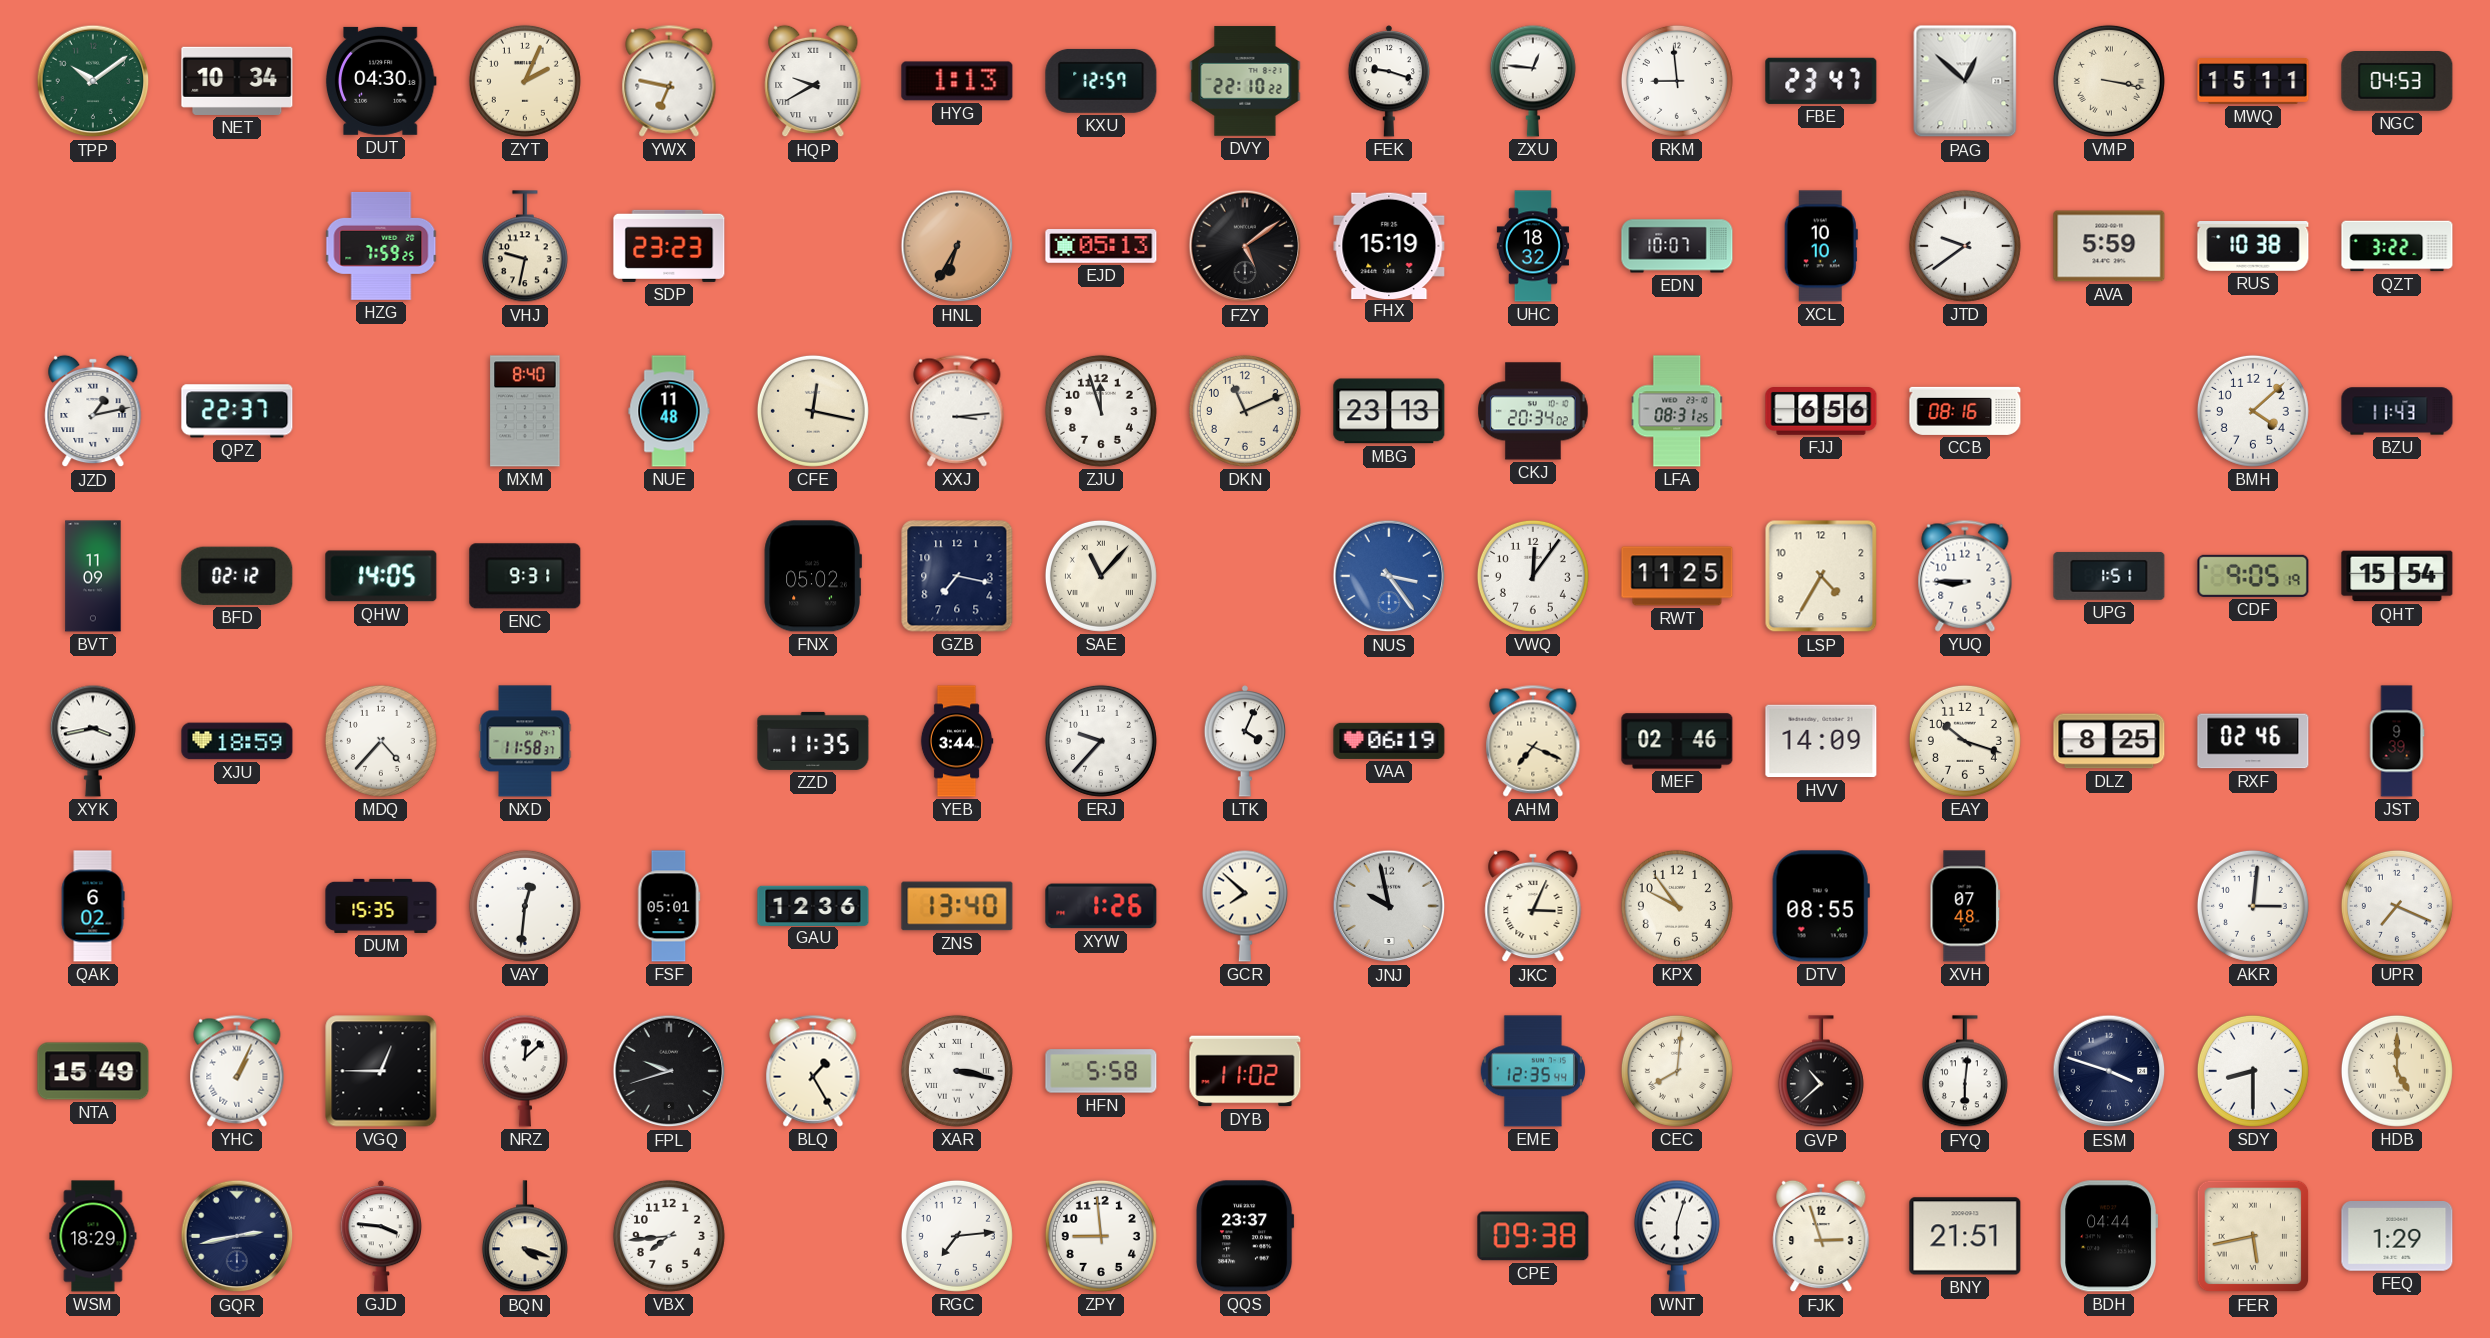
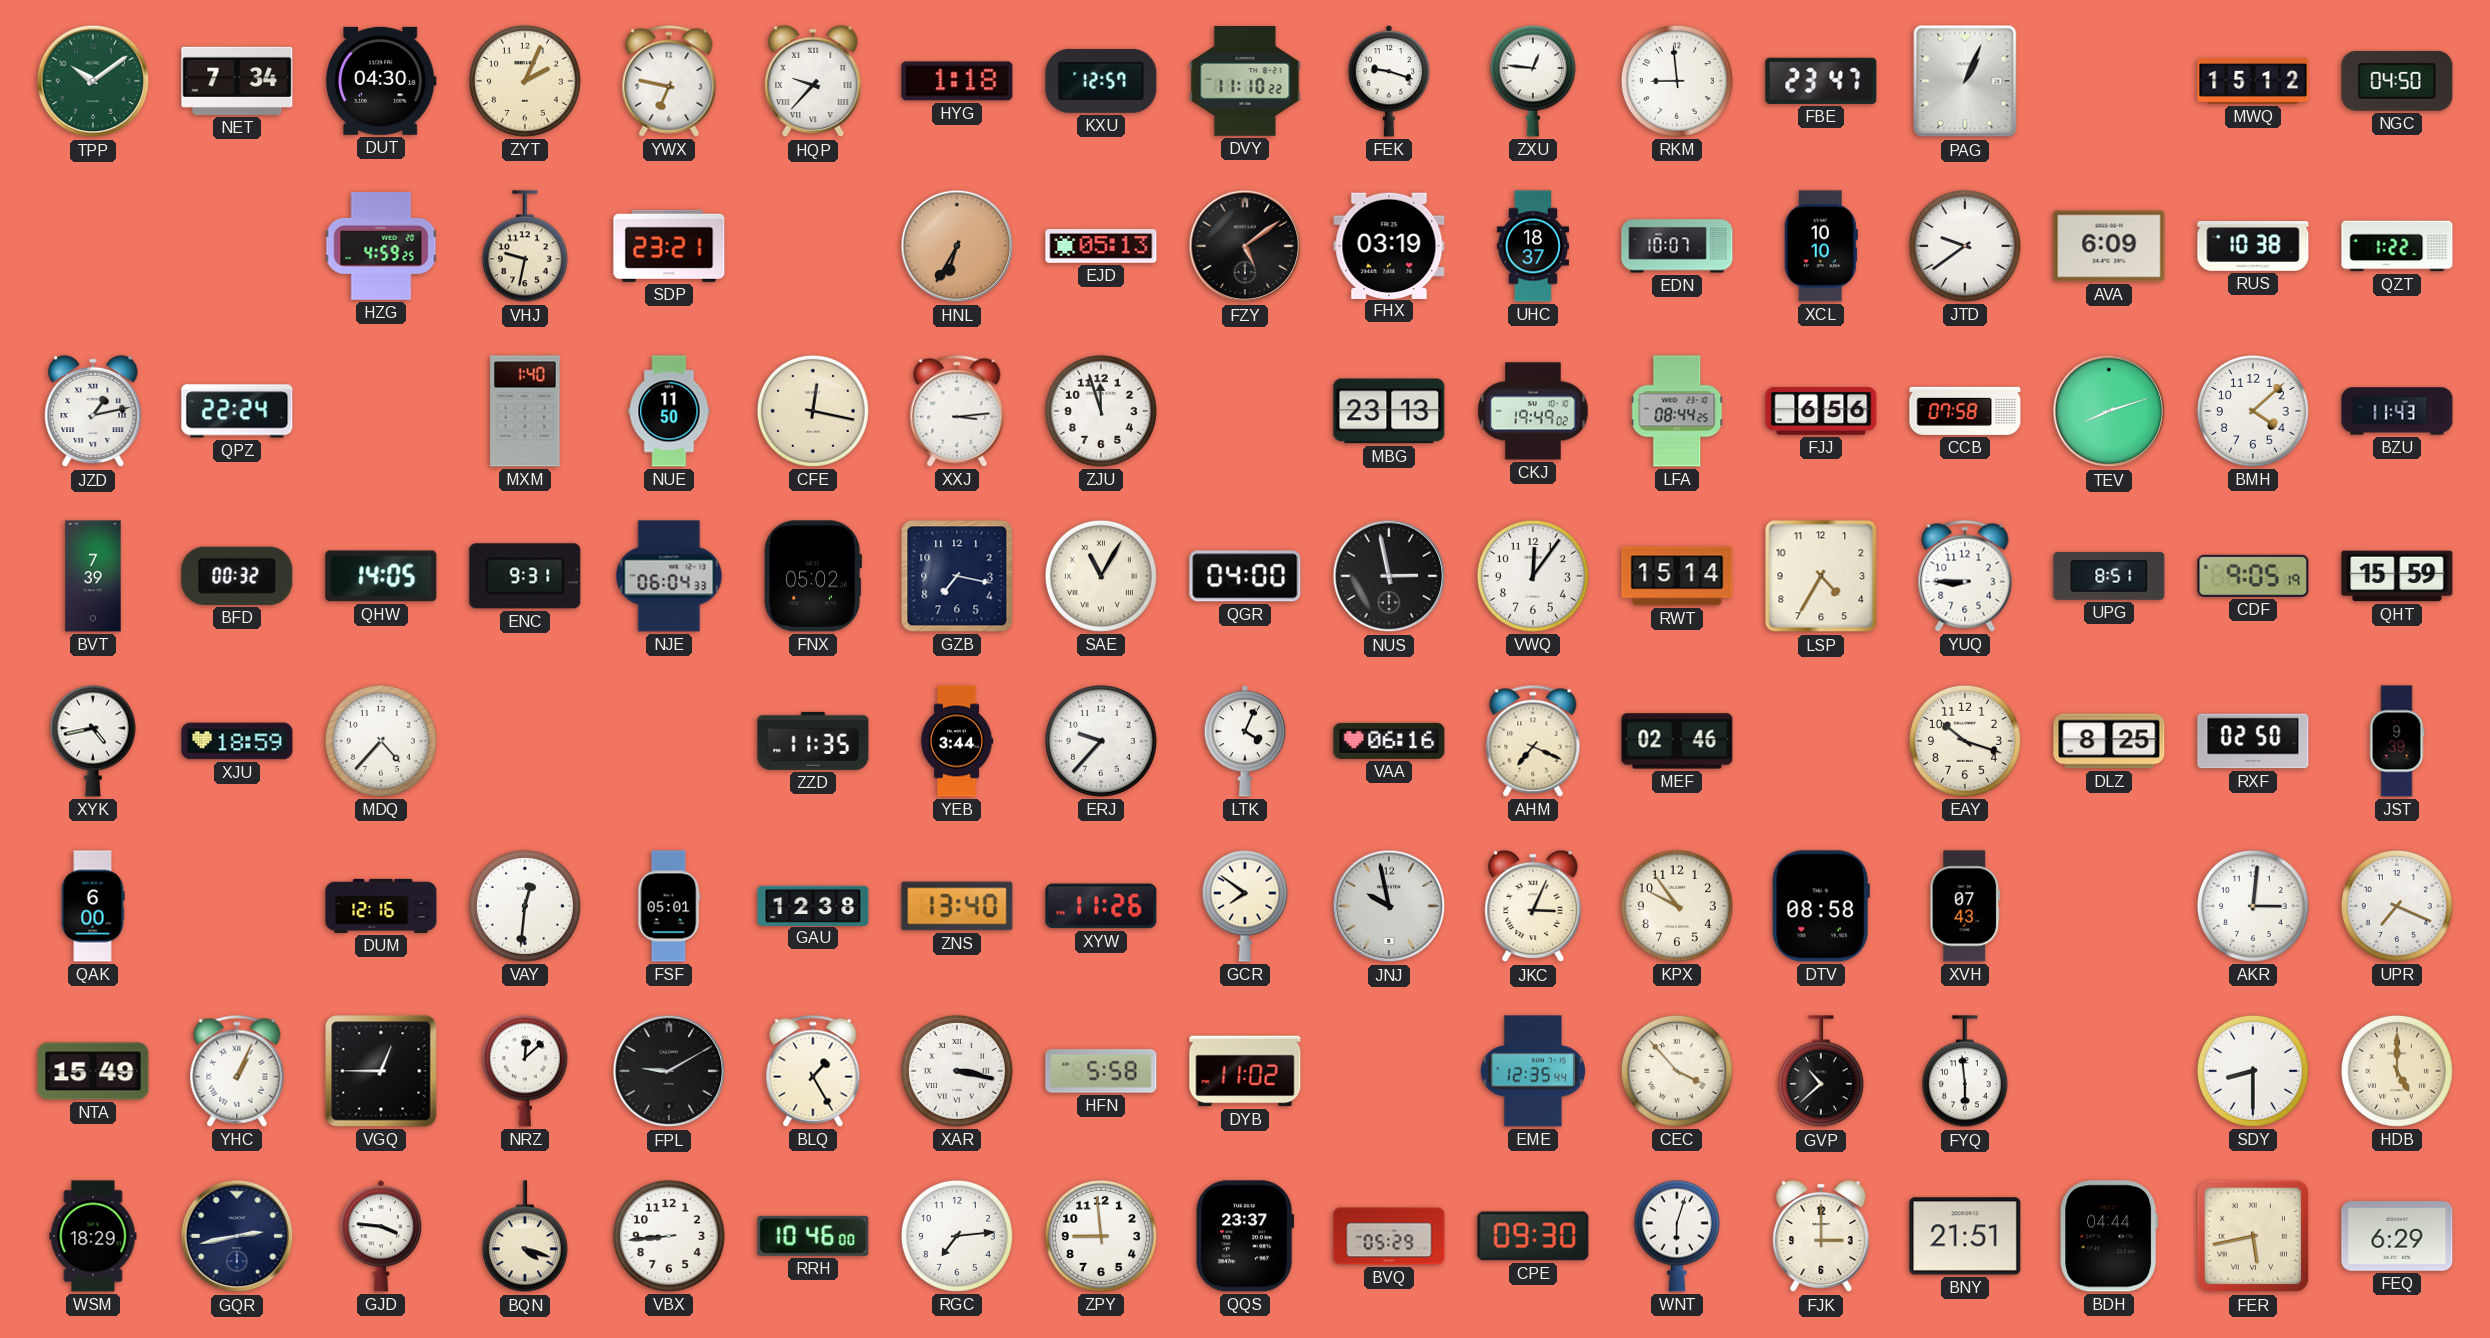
NET: 10:34 -> 7:34
HQP: 9:40 -> 9:37
HYG: 1:13 -> 1:18
DVY: 22:10 -> 11:10
PAG: 12:52 -> 1:04
VMP: 3:17 -> none
MWQ: 15:11 -> 15:12
NGC: 04:53 -> 04:50
HZG: 7:59 -> 4:59
SDP: 23:23 -> 23:21
FHX: 15:19 -> 03:19
UHC: 18:32 -> 18:37
AVA: 5:59 -> 6:09
QZT: 3:22 -> 1:22
QPZ: 22:37 -> 22:24
MXM: 8:40 -> 1:40
NUE: 11:48 -> 11:50
DKN: 11:11 -> none
CKJ: 20:34 -> 19:49
LFA: 08:31 -> 08:44
CCB: 08:16 -> 07:58
TEV: none -> 8:12
BVT: 11:09 -> 7:39
BFD: 02:12 -> 00:32
NJE: none -> 06:04
SAE: 11:07 -> 11:05
QGR: none -> 04:00
NUS: 3:24 -> 2:58
NUS dial: blue -> black
RWT: 11:25 -> 15:14
UPG: 1:51 -> 8:51
QHT: 15:54 -> 15:59
XYK: 3:43 -> 4:43
NXD: 11:58 -> none
VAA: 06:19 -> 06:16
HVV: 14:09 -> none
RXF: 02:46 -> 02:50
QAK: 6:02 -> 6:00
DUM: 15:35 -> 12:16
GAU: 12:36 -> 12:38
XYW: 1:26 -> 11:26
GCR: 7:52 -> 7:51
DTV: 08:55 -> 08:58
XVH: 07:48 -> 07:43
FPL: 9:42 -> 9:10
CEC: 8:01 -> 3:53
FYQ: 6:01 -> 5:59
ESM: 3:48 -> none
VBX: 7:44 -> 8:44
RRH: none -> 10:46
BVQ: none -> 05:29
CPE: 09:38 -> 09:30
FJK: 2:57 -> 3:00
FEQ: 1:29 -> 6:29
